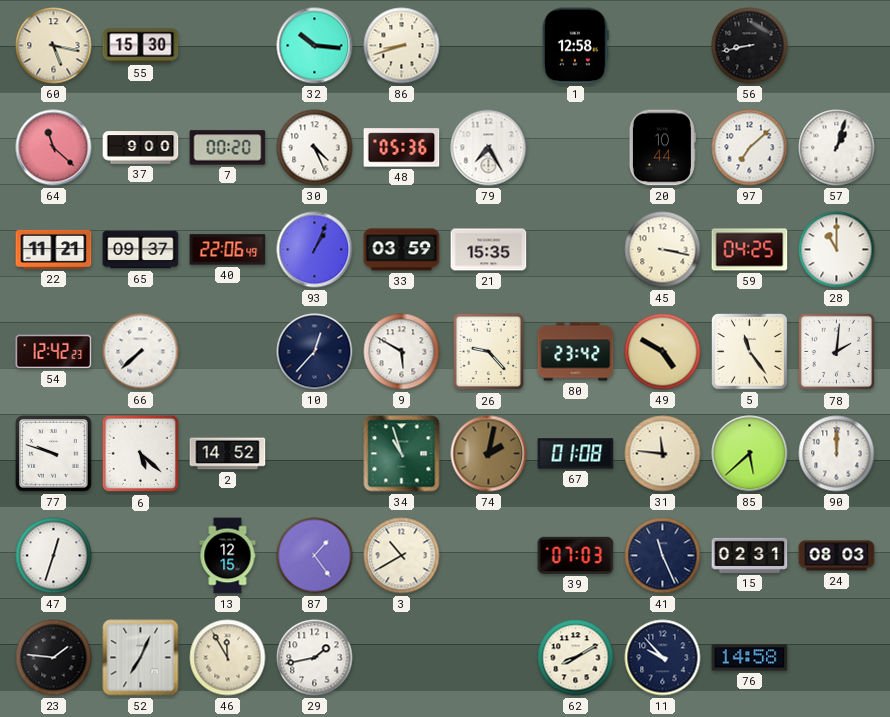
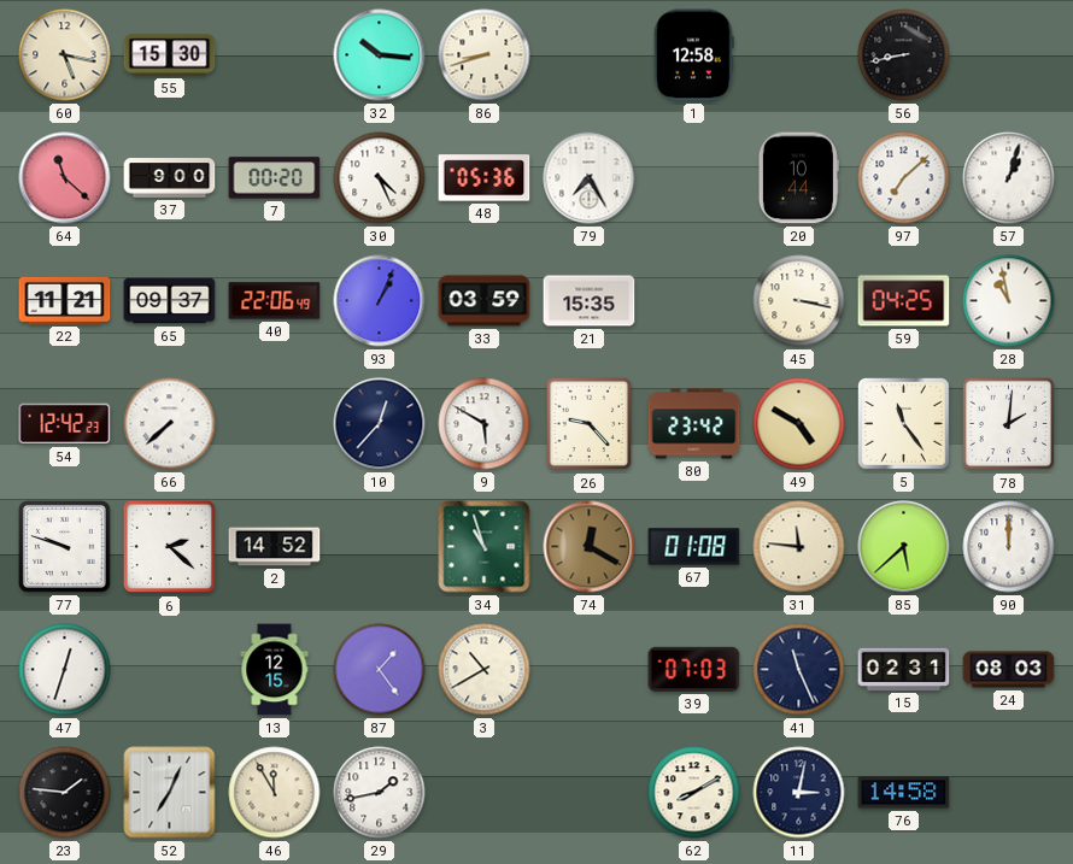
28: 11:00 -> 10:58
6: 5:22 -> 2:22
74: 2:02 -> 12:20
11: 9:53 -> 3:02
